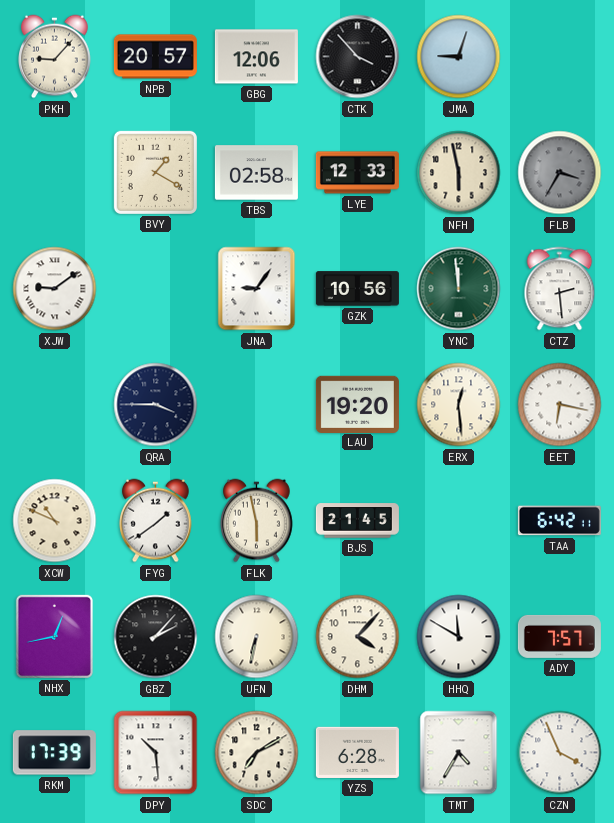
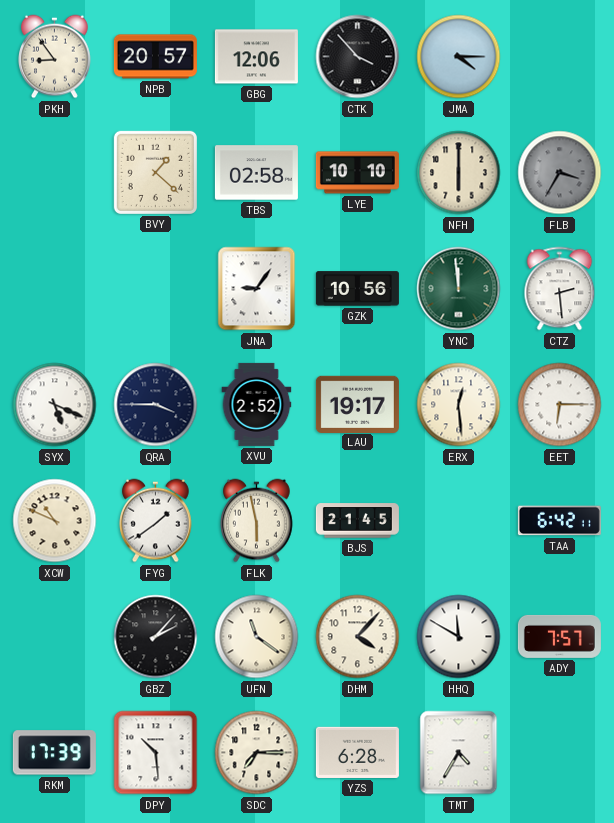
PKH: 9:07 -> 8:54
JMA: 9:03 -> 4:15
BVY: 1:20 -> 1:22
LYE: 12:33 -> 10:10
NFH: 5:58 -> 6:00
XJW: 9:09 -> none
SYX: none -> 5:19
XVU: none -> 2:52
LAU: 19:20 -> 19:17
EET: 6:17 -> 6:15
NHX: 12:43 -> none
UFN: 6:32 -> 11:21
SDC: 7:10 -> 7:15
CZN: 3:56 -> none
